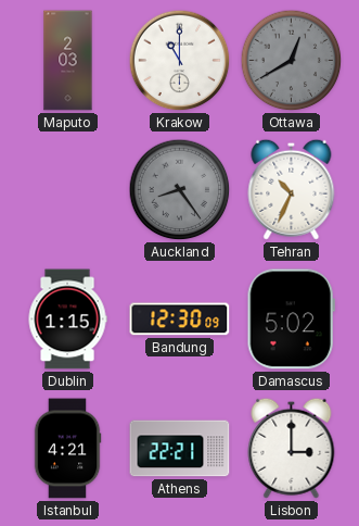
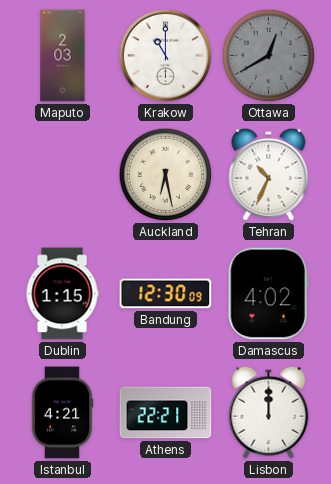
Auckland: 8:24 -> 6:28
Auckland dial: grey -> cream
Damascus: 5:02 -> 4:02
Lisbon: 3:00 -> 12:00
